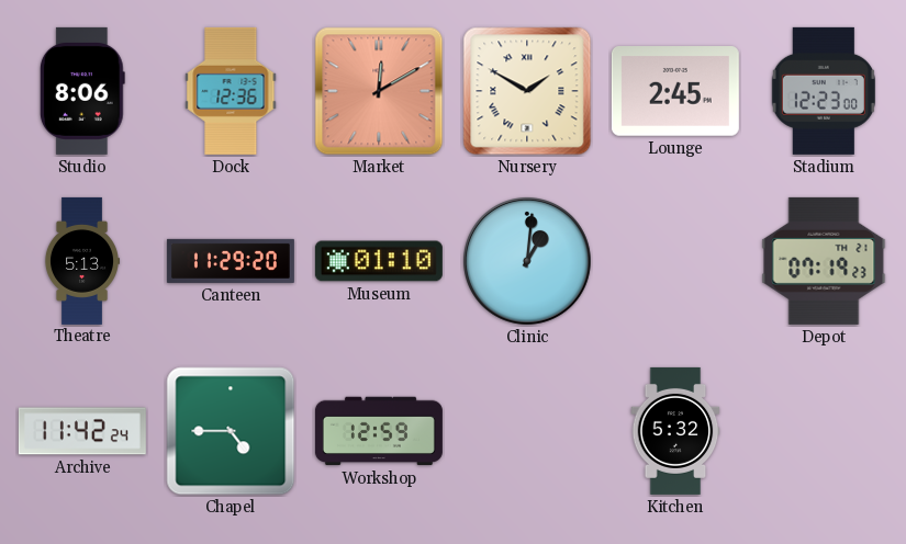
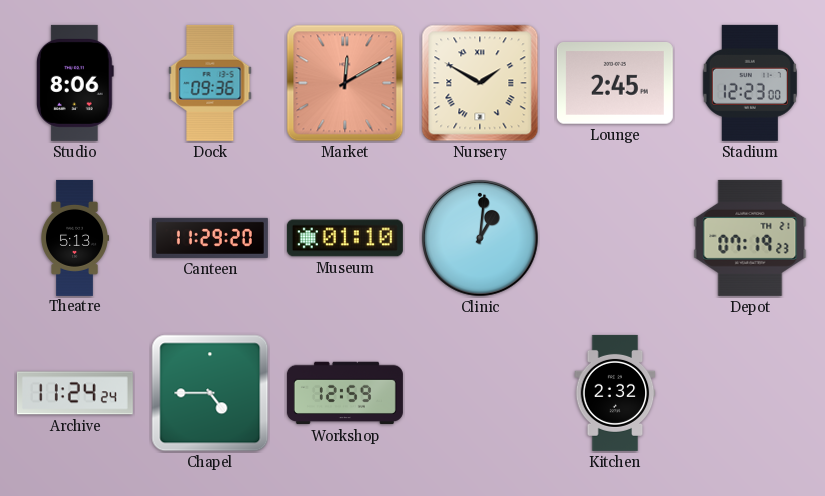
Dock: 12:36 -> 09:36
Archive: 11:42 -> 11:24
Kitchen: 5:32 -> 2:32
